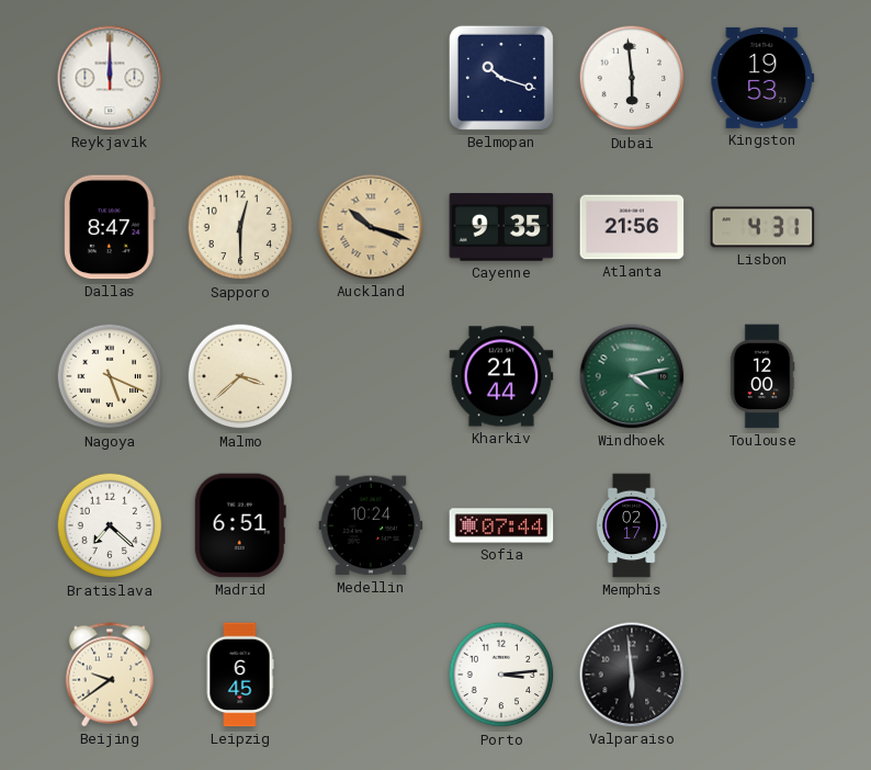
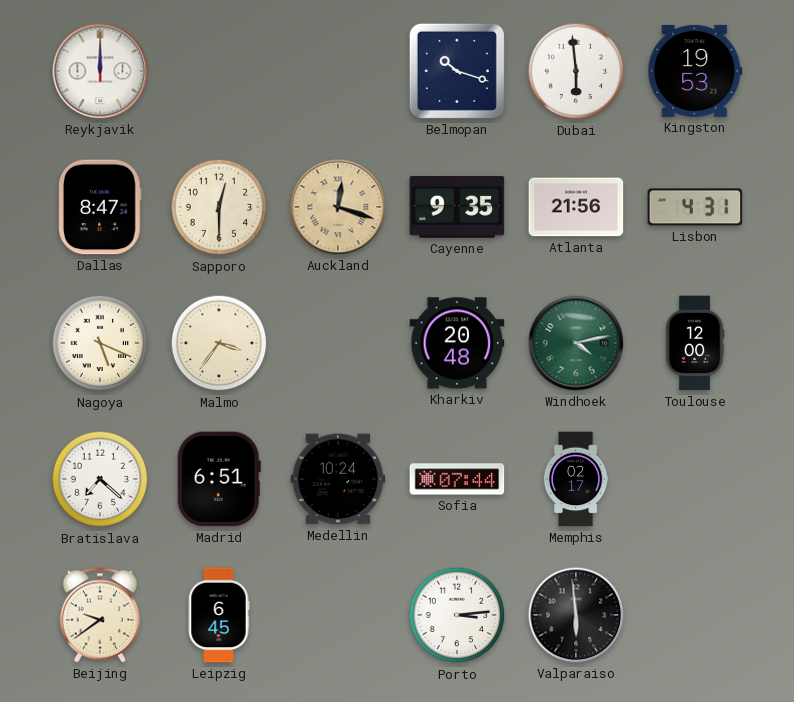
Auckland: 10:18 -> 12:18
Malmo: 3:38 -> 3:36
Kharkiv: 21:44 -> 20:48
